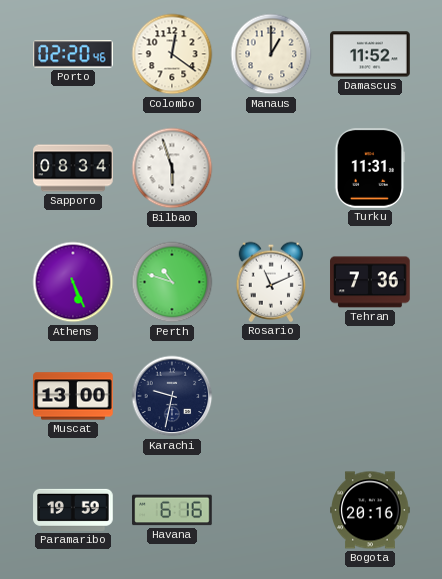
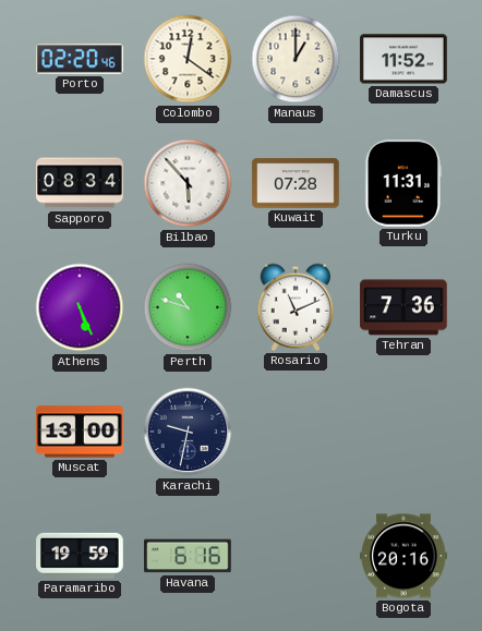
Bilbao: 5:57 -> 5:53
Kuwait: none -> 07:28
